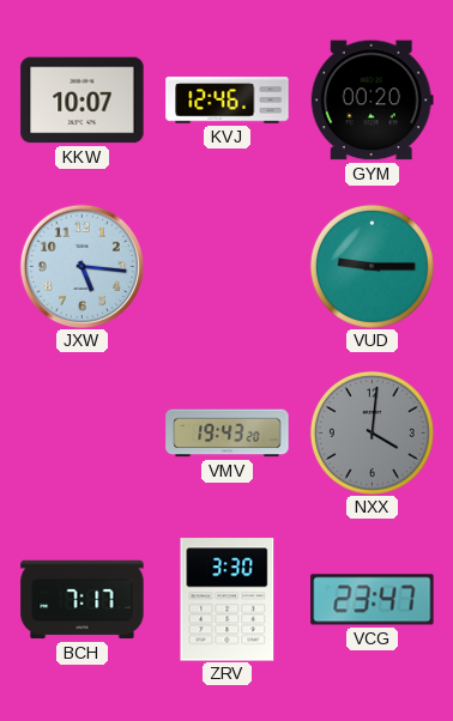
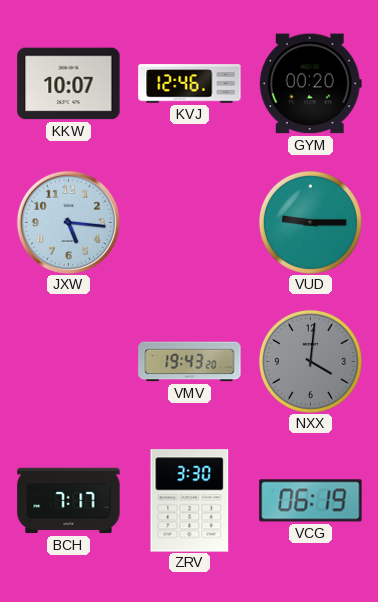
VCG: 23:47 -> 06:19
